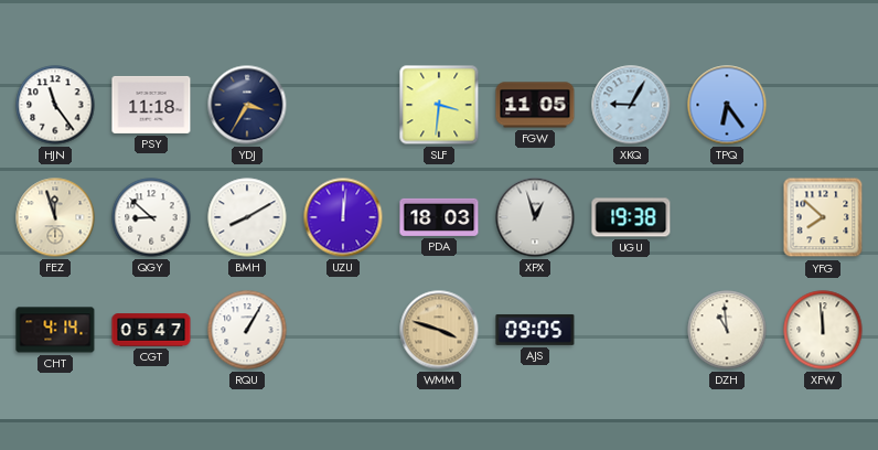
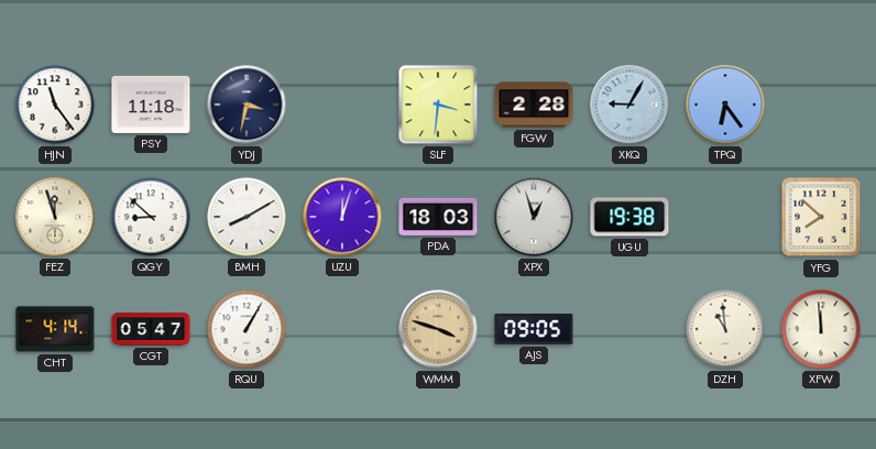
YDJ: 3:35 -> 3:32
FGW: 11:05 -> 2:28
UZU: 12:01 -> 12:03
